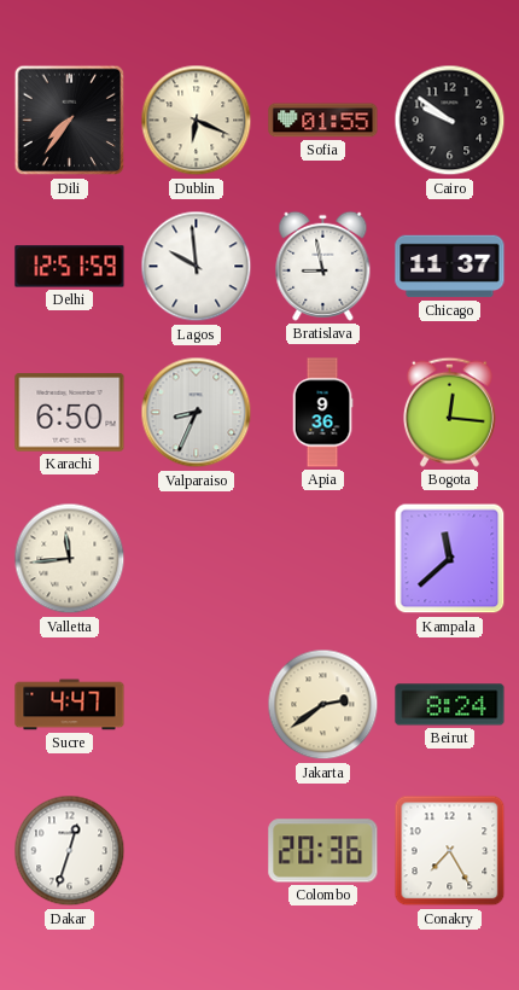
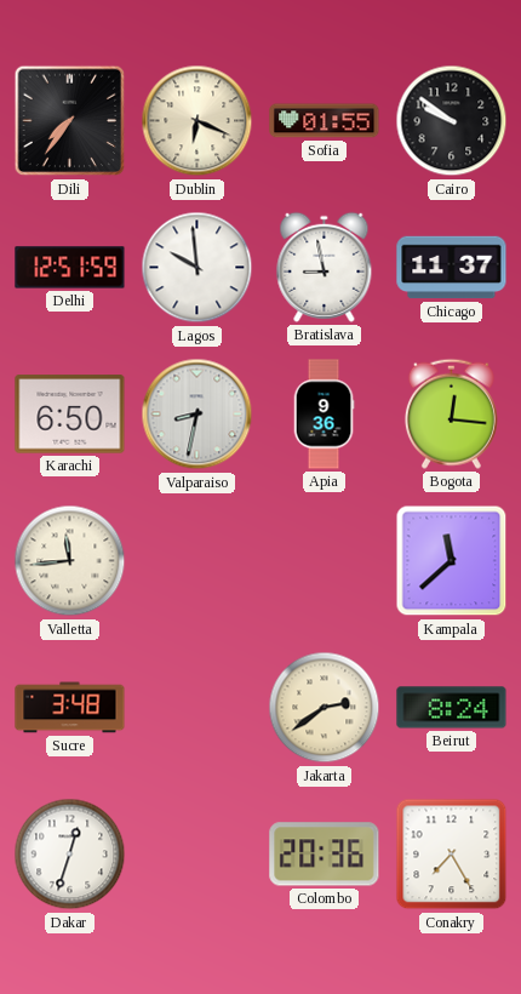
Valparaiso: 8:34 -> 8:32
Sucre: 4:47 -> 3:48
